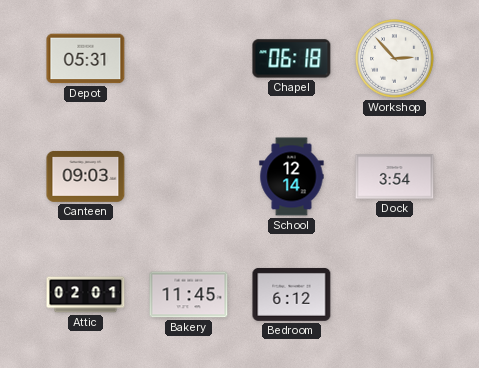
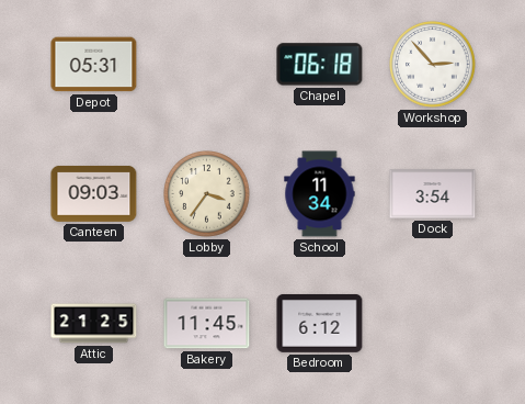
Lobby: none -> 3:36
School: 12:14 -> 11:34
Attic: 02:01 -> 21:25
